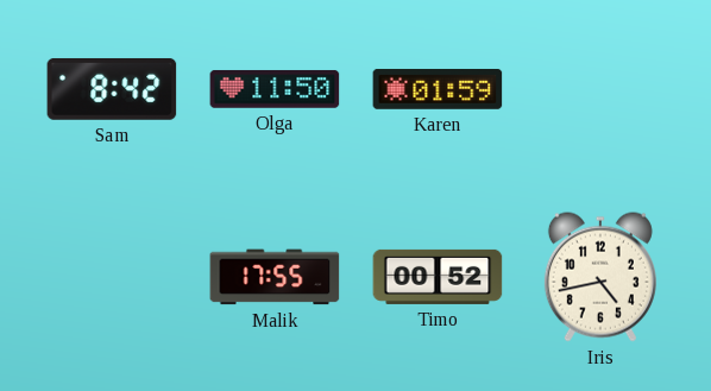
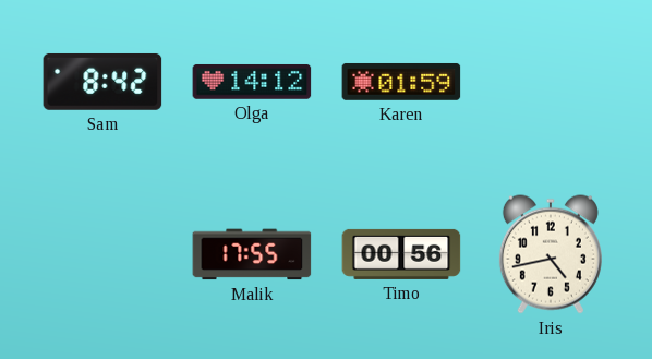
Olga: 11:50 -> 14:12
Timo: 00:52 -> 00:56
